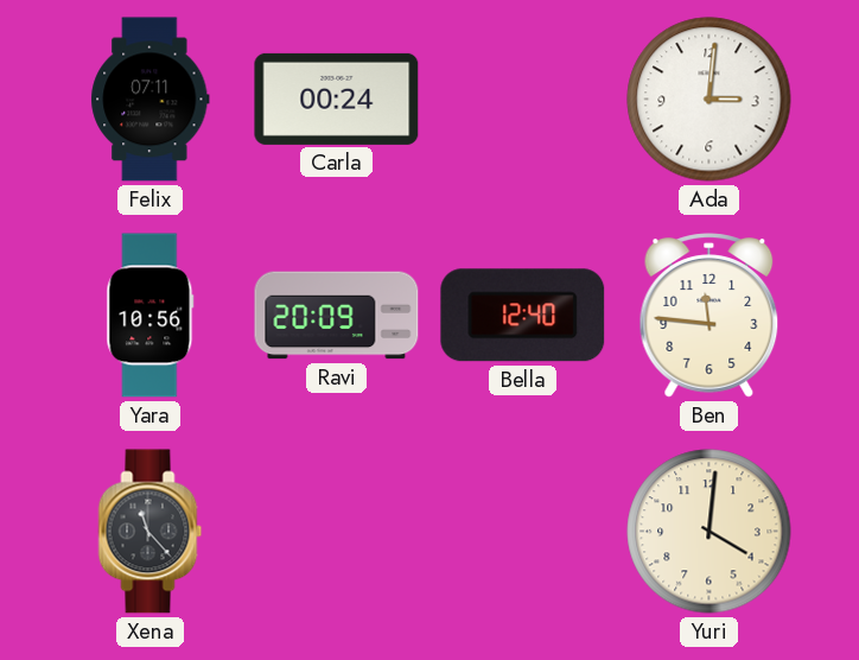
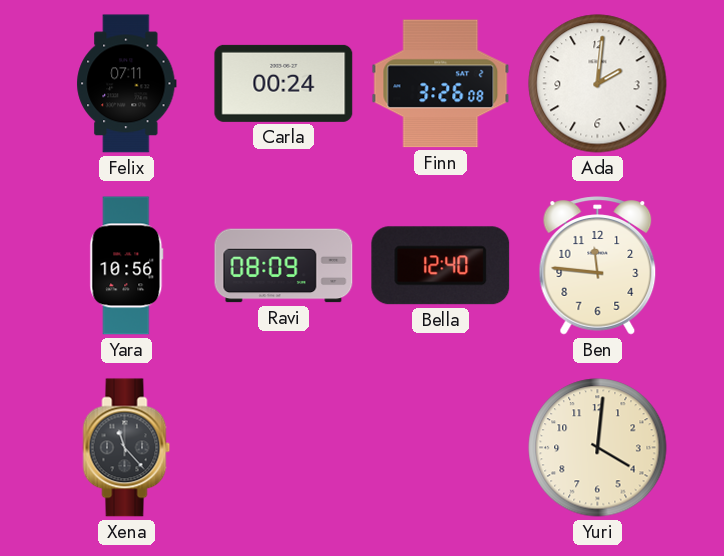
Finn: none -> 3:26
Ada: 3:01 -> 2:01
Ravi: 20:09 -> 08:09
